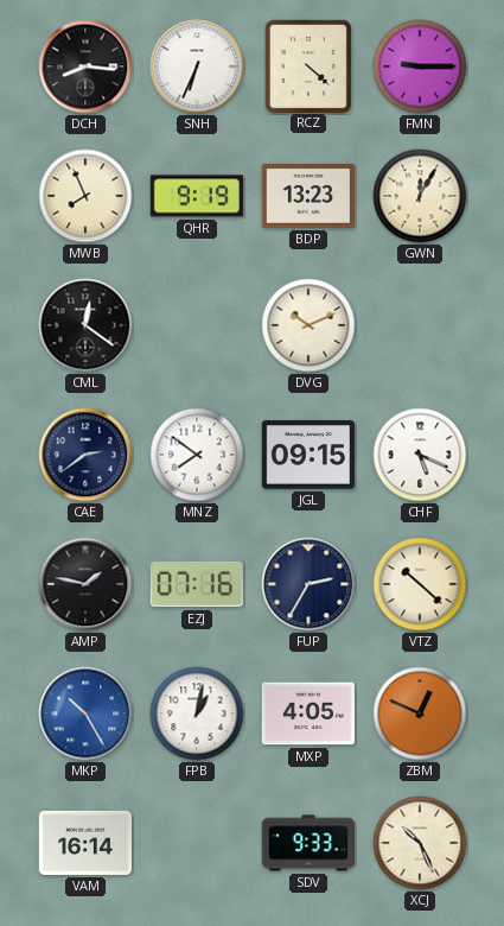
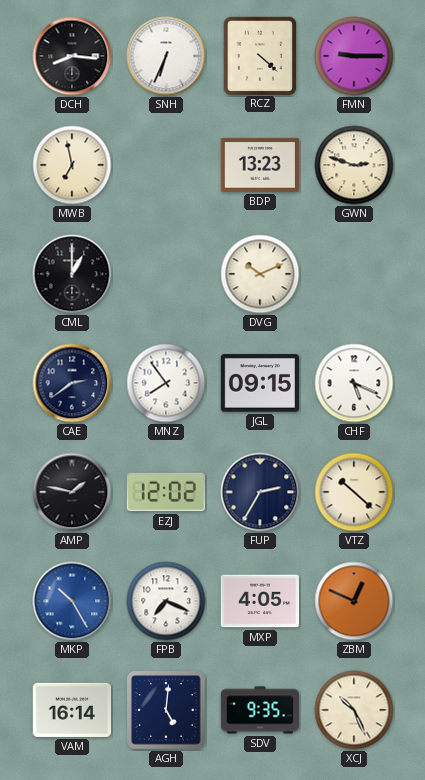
MWB: 7:56 -> 6:58
QHR: 9:19 -> none
GWN: 12:05 -> 2:48
CML: 12:21 -> 1:00
MNZ: 7:51 -> 7:54
EZJ: 07:16 -> 12:02
FPB: 1:02 -> 7:19
AGH: none -> 5:01
SDV: 9:33 -> 9:35
